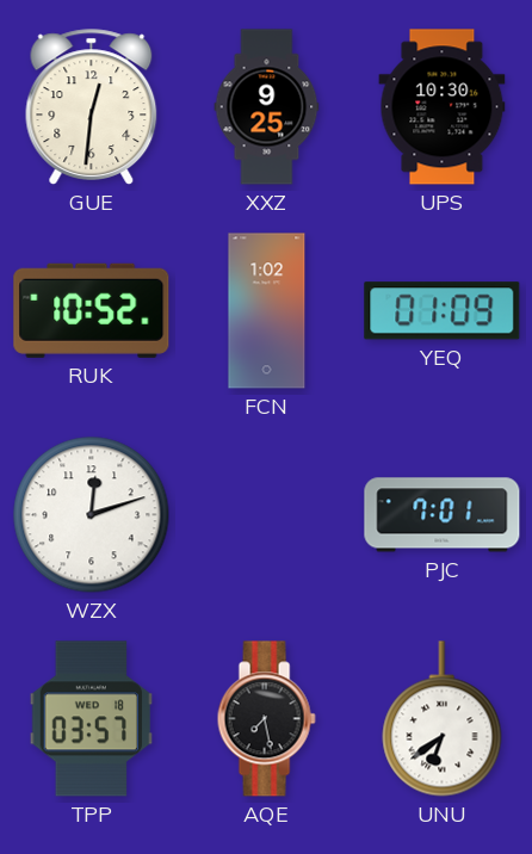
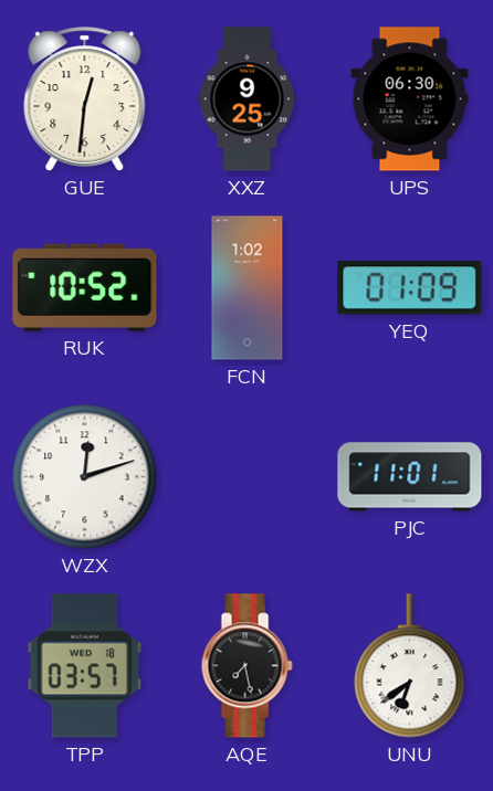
UPS: 10:30 -> 06:30
PJC: 7:01 -> 11:01
